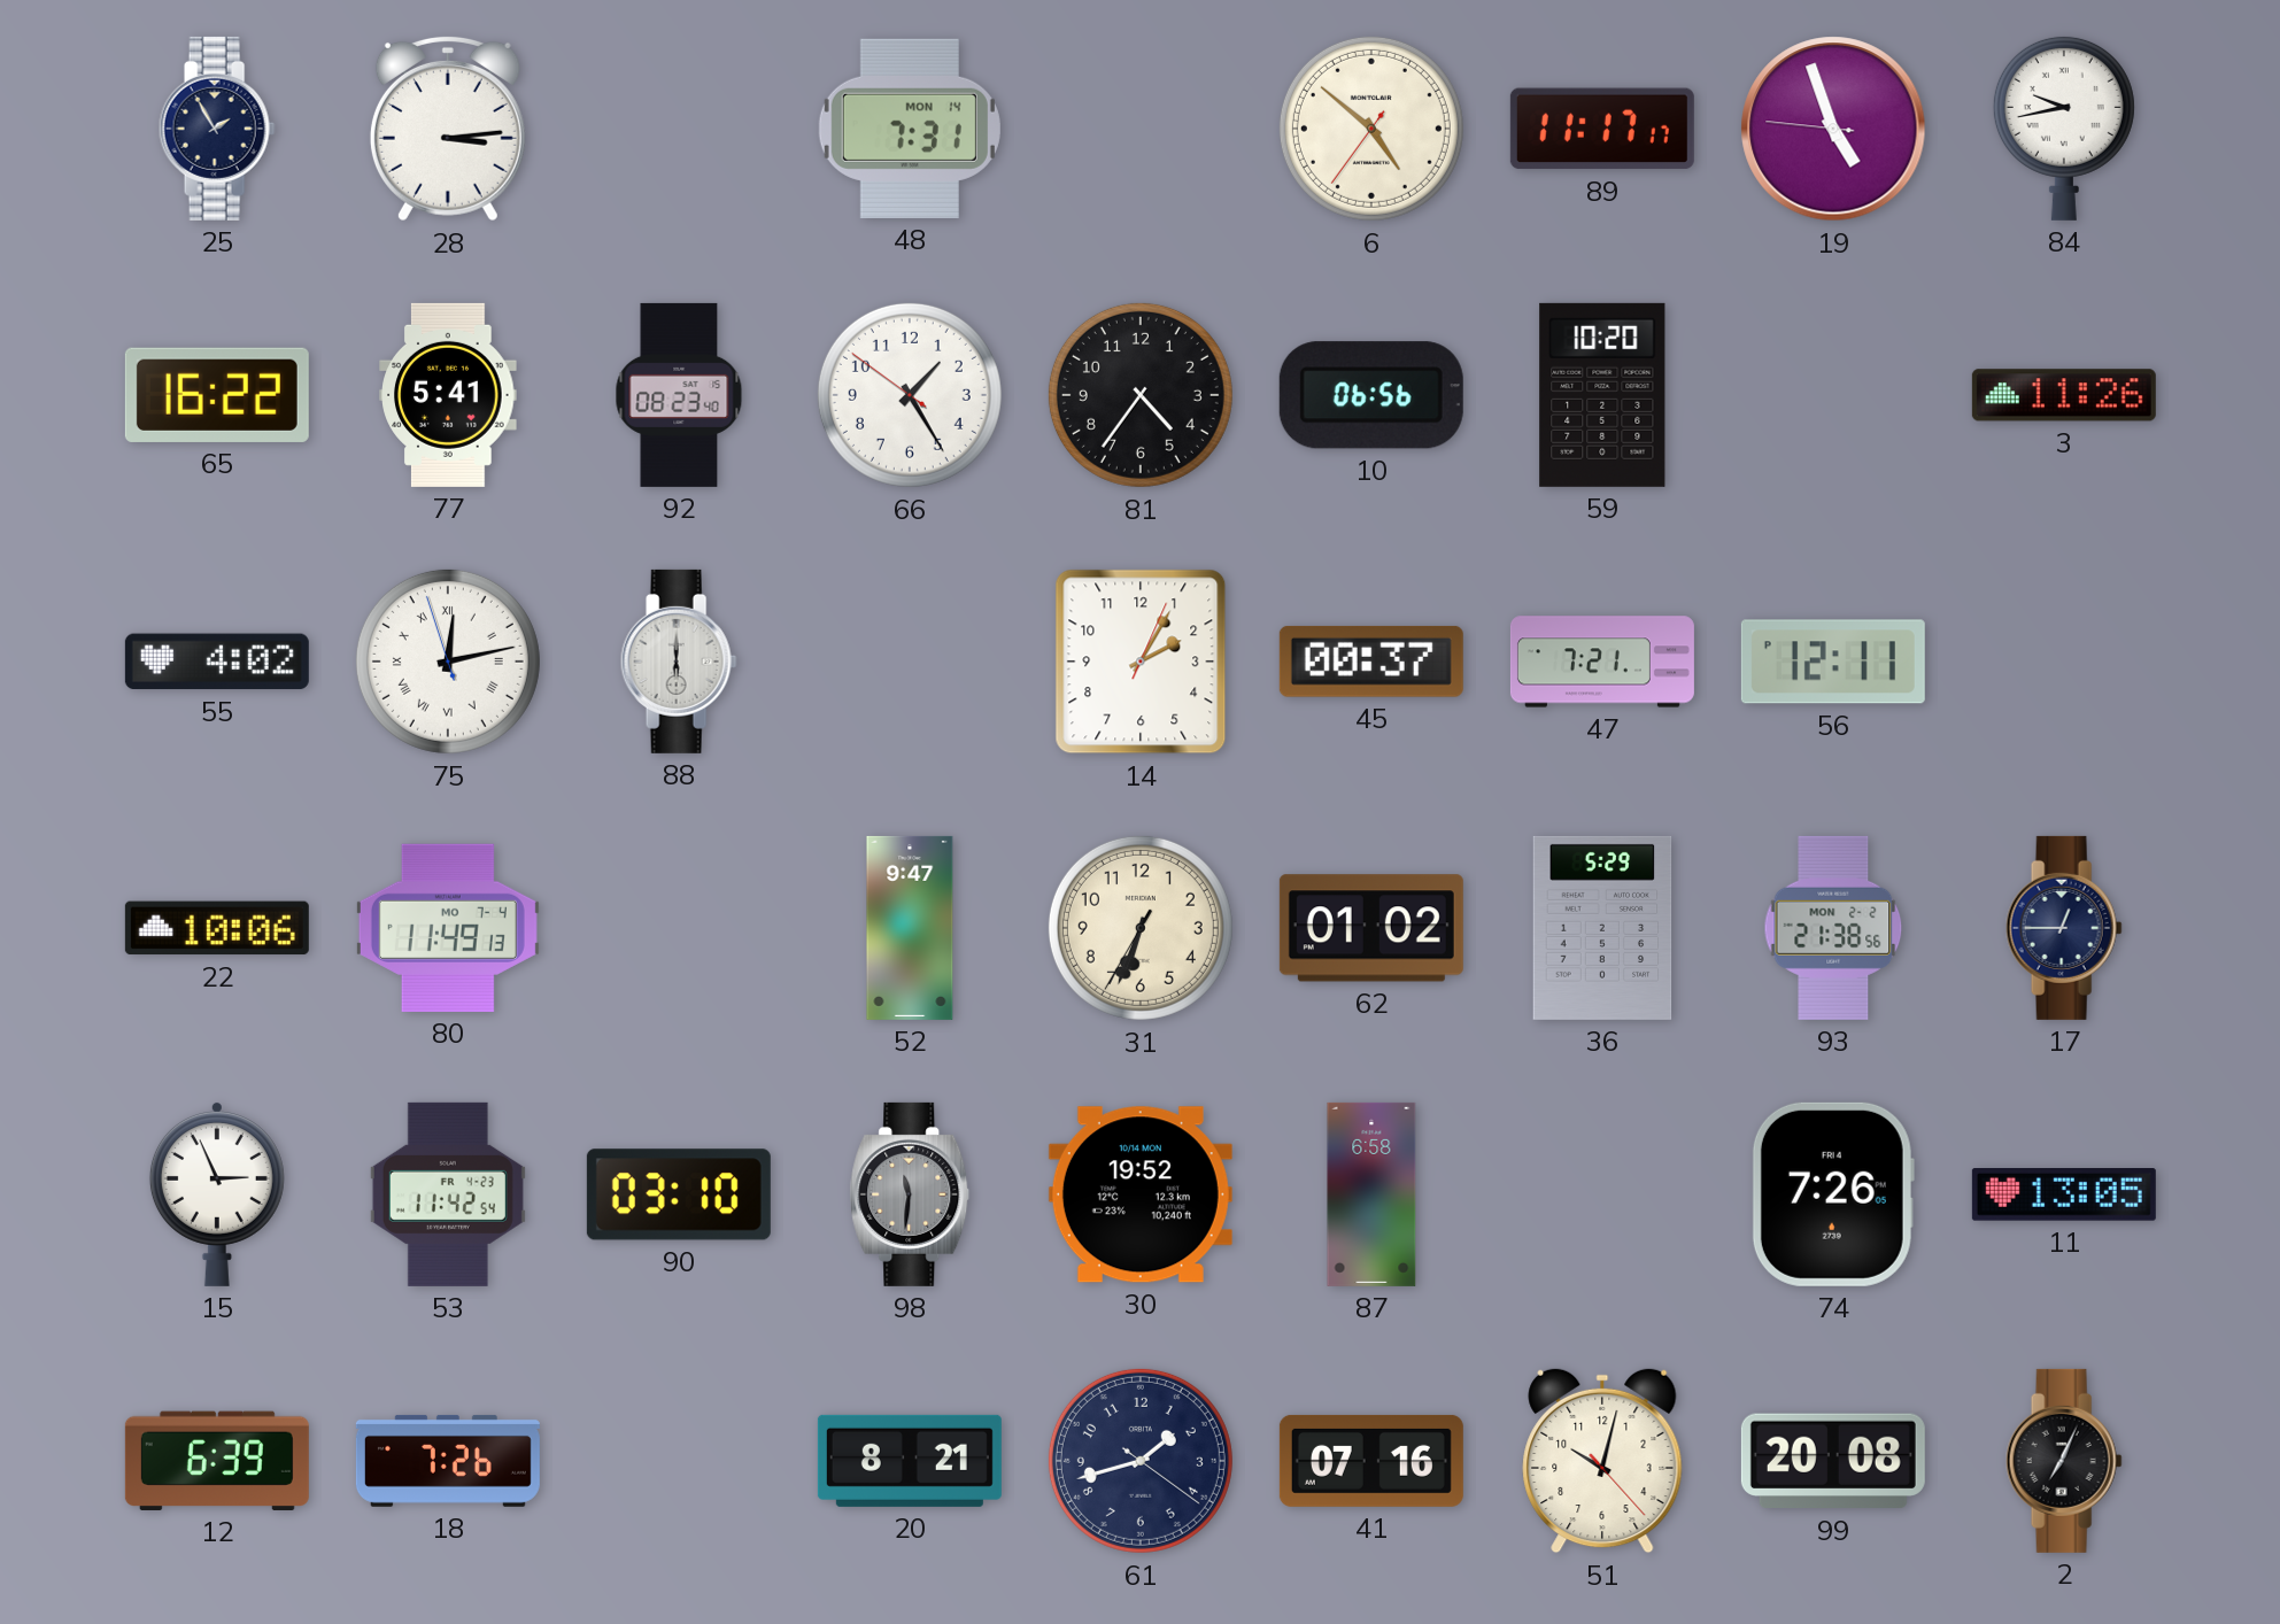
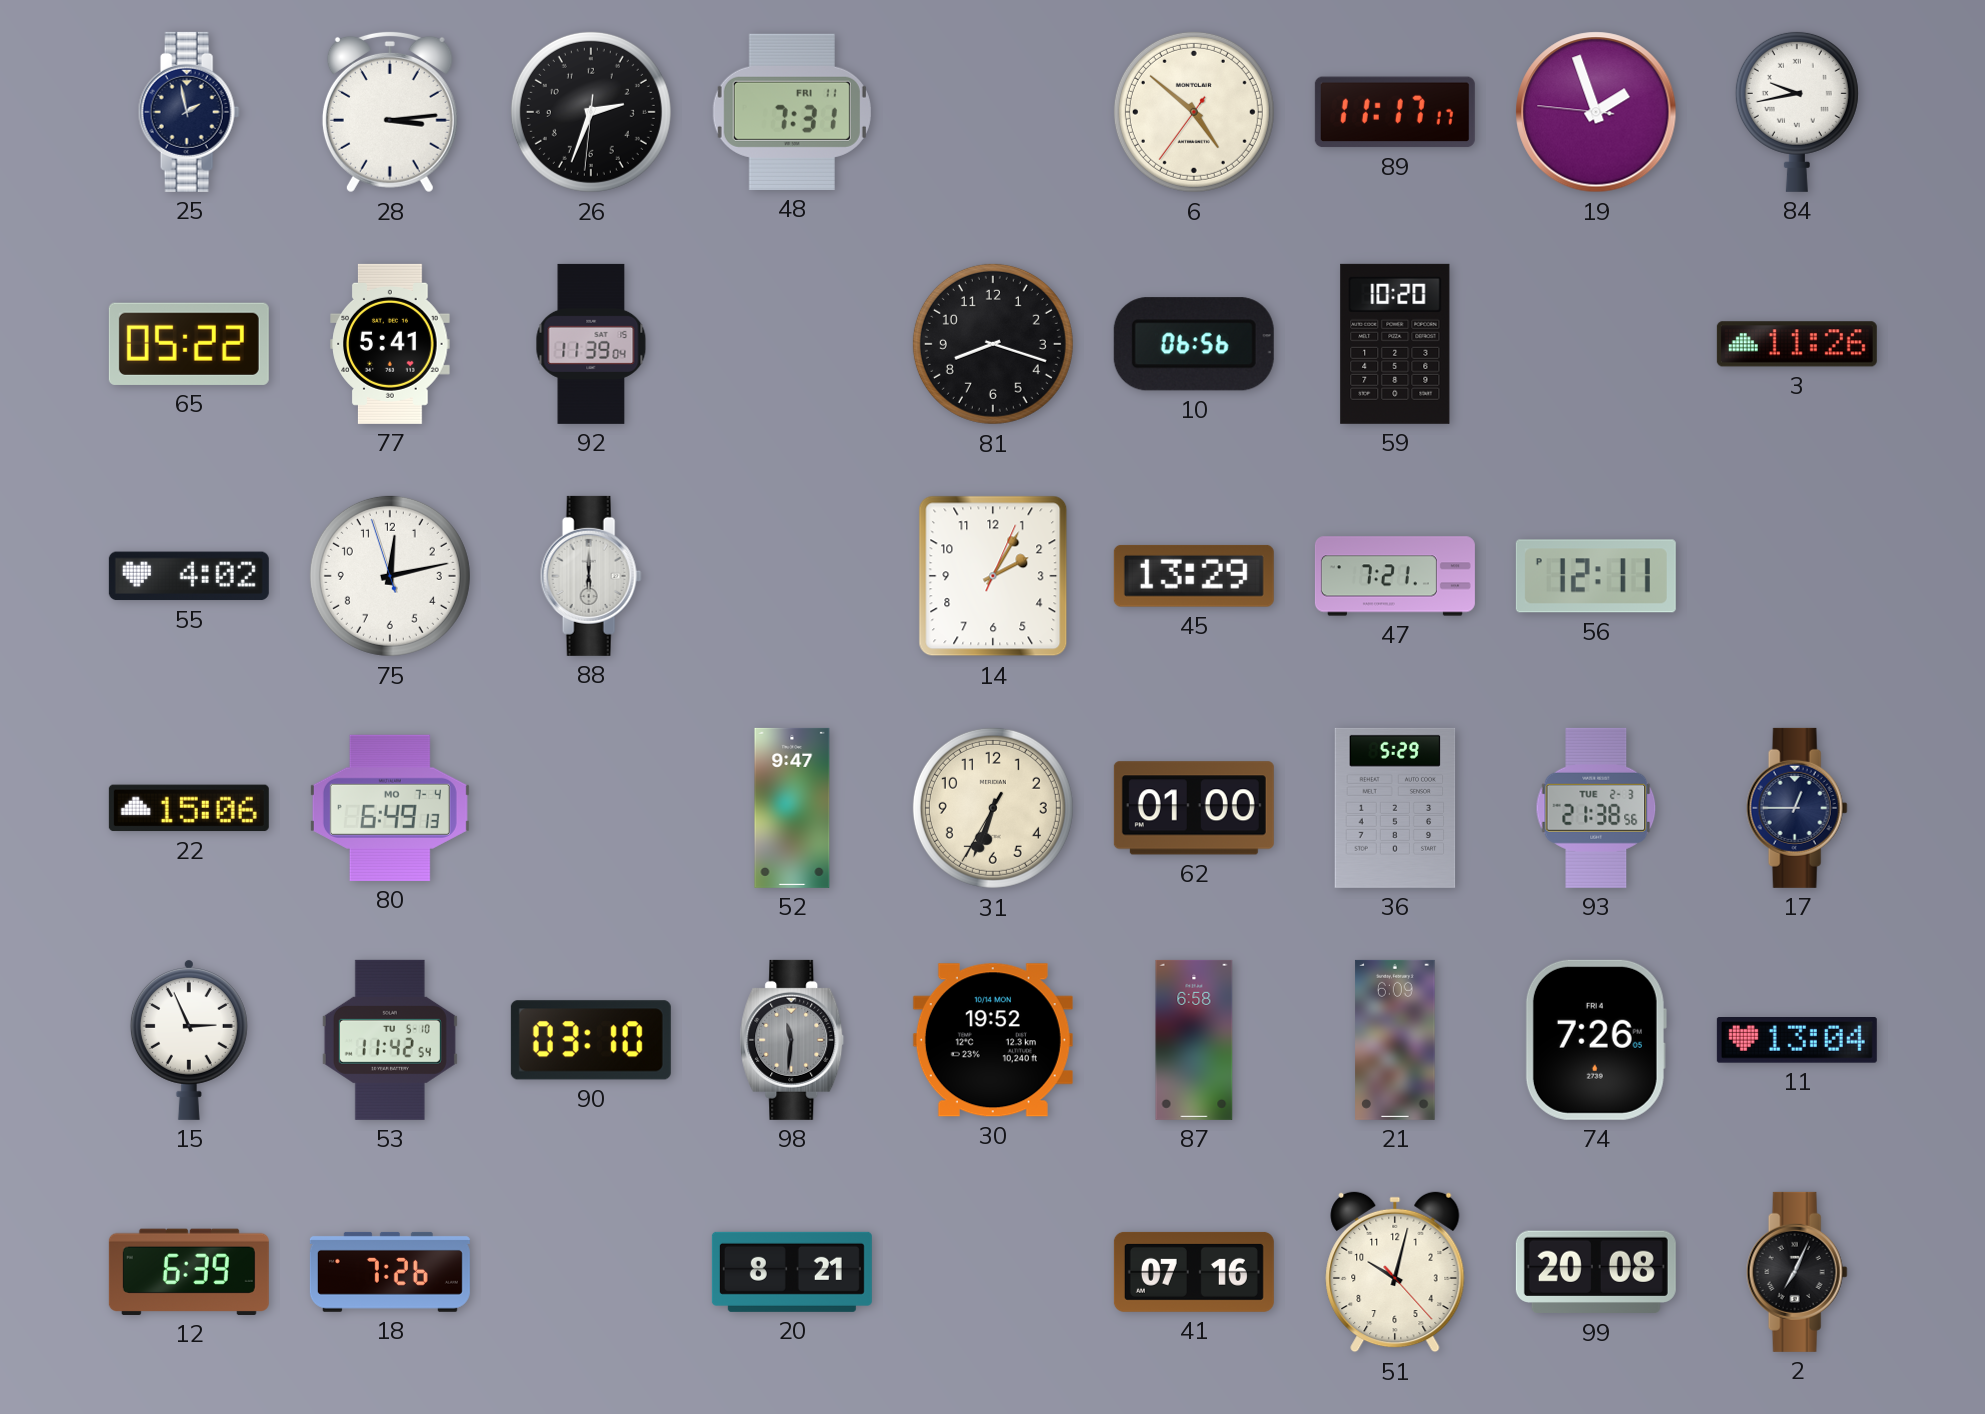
25: 1:55 -> 1:58
26: none -> 2:33
48 date: MON 14 -> FRI 11
19: 4:56 -> 1:56
65: 16:22 -> 05:22
92: 08:23 -> 11:39
66: 1:24 -> none
81: 4:36 -> 8:18
75 numerals: Roman -> Arabic
45: 00:37 -> 13:29
22: 10:06 -> 15:06
80: 11:49 -> 6:49
62: 01:02 -> 01:00
93 date: MON 2-2 -> TUE 2-3
53 date: FR 4-23 -> TU 5-10
21: none -> 6:09
11: 13:05 -> 13:04
61: 1:42 -> none
